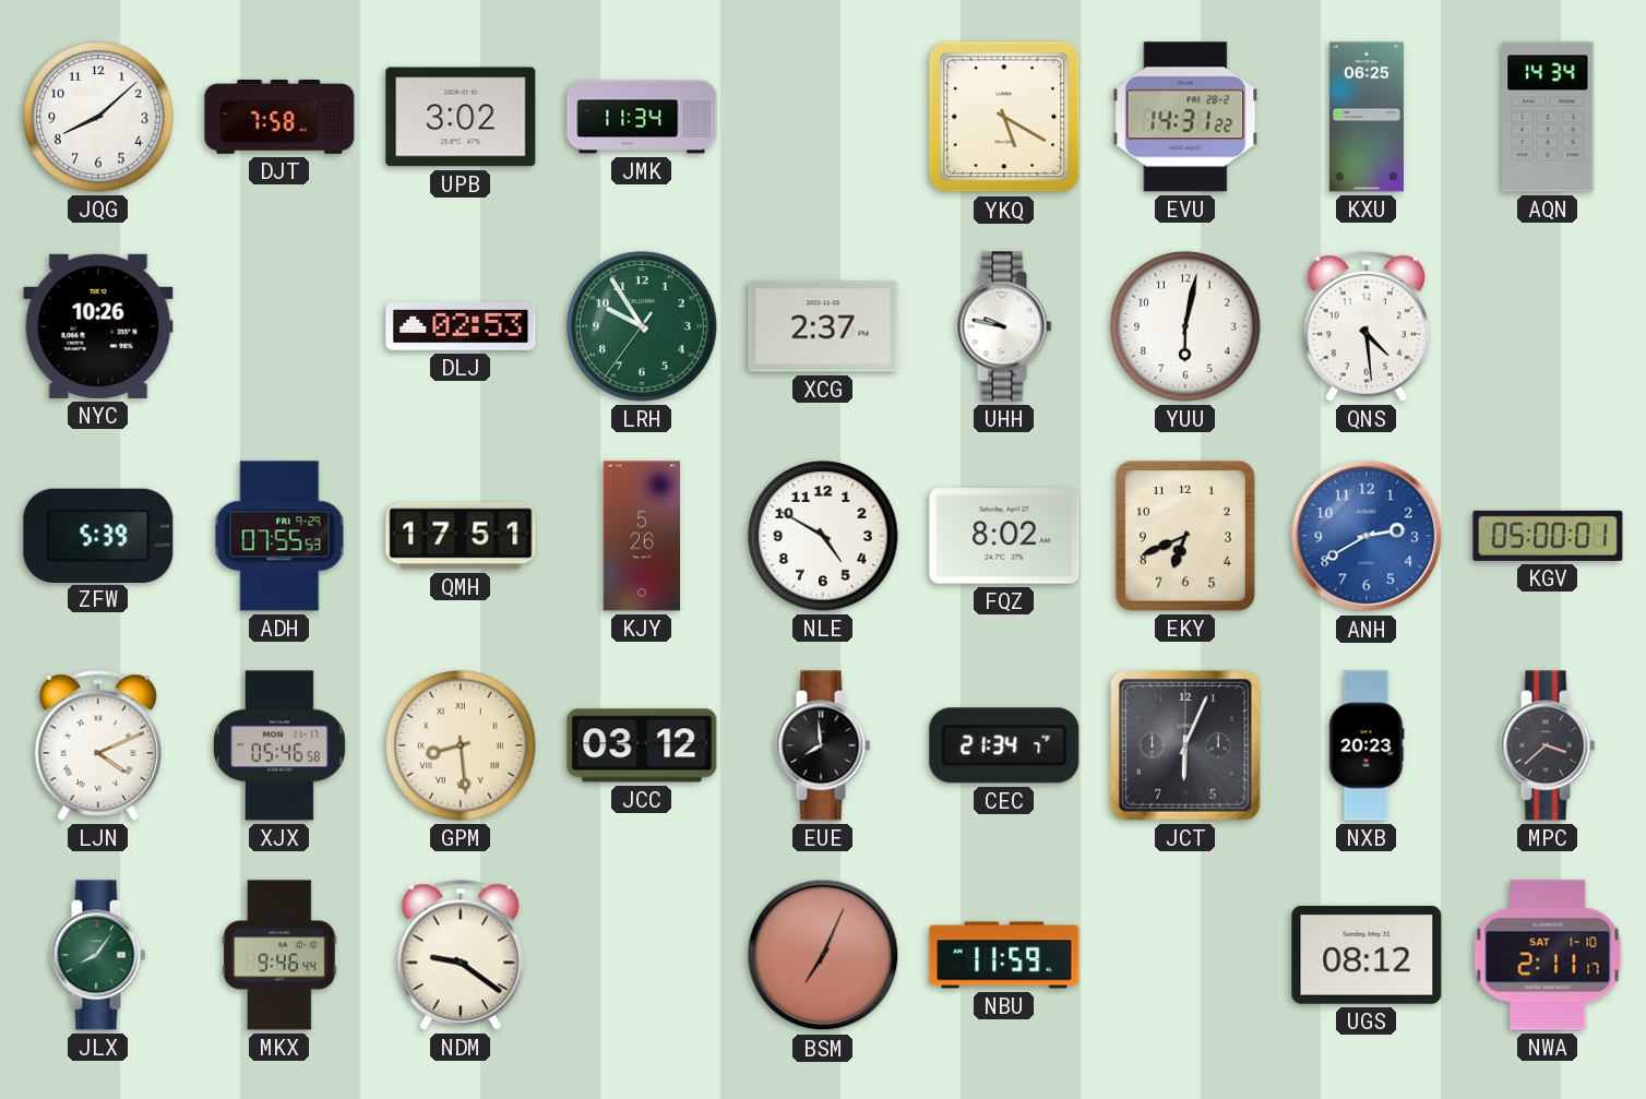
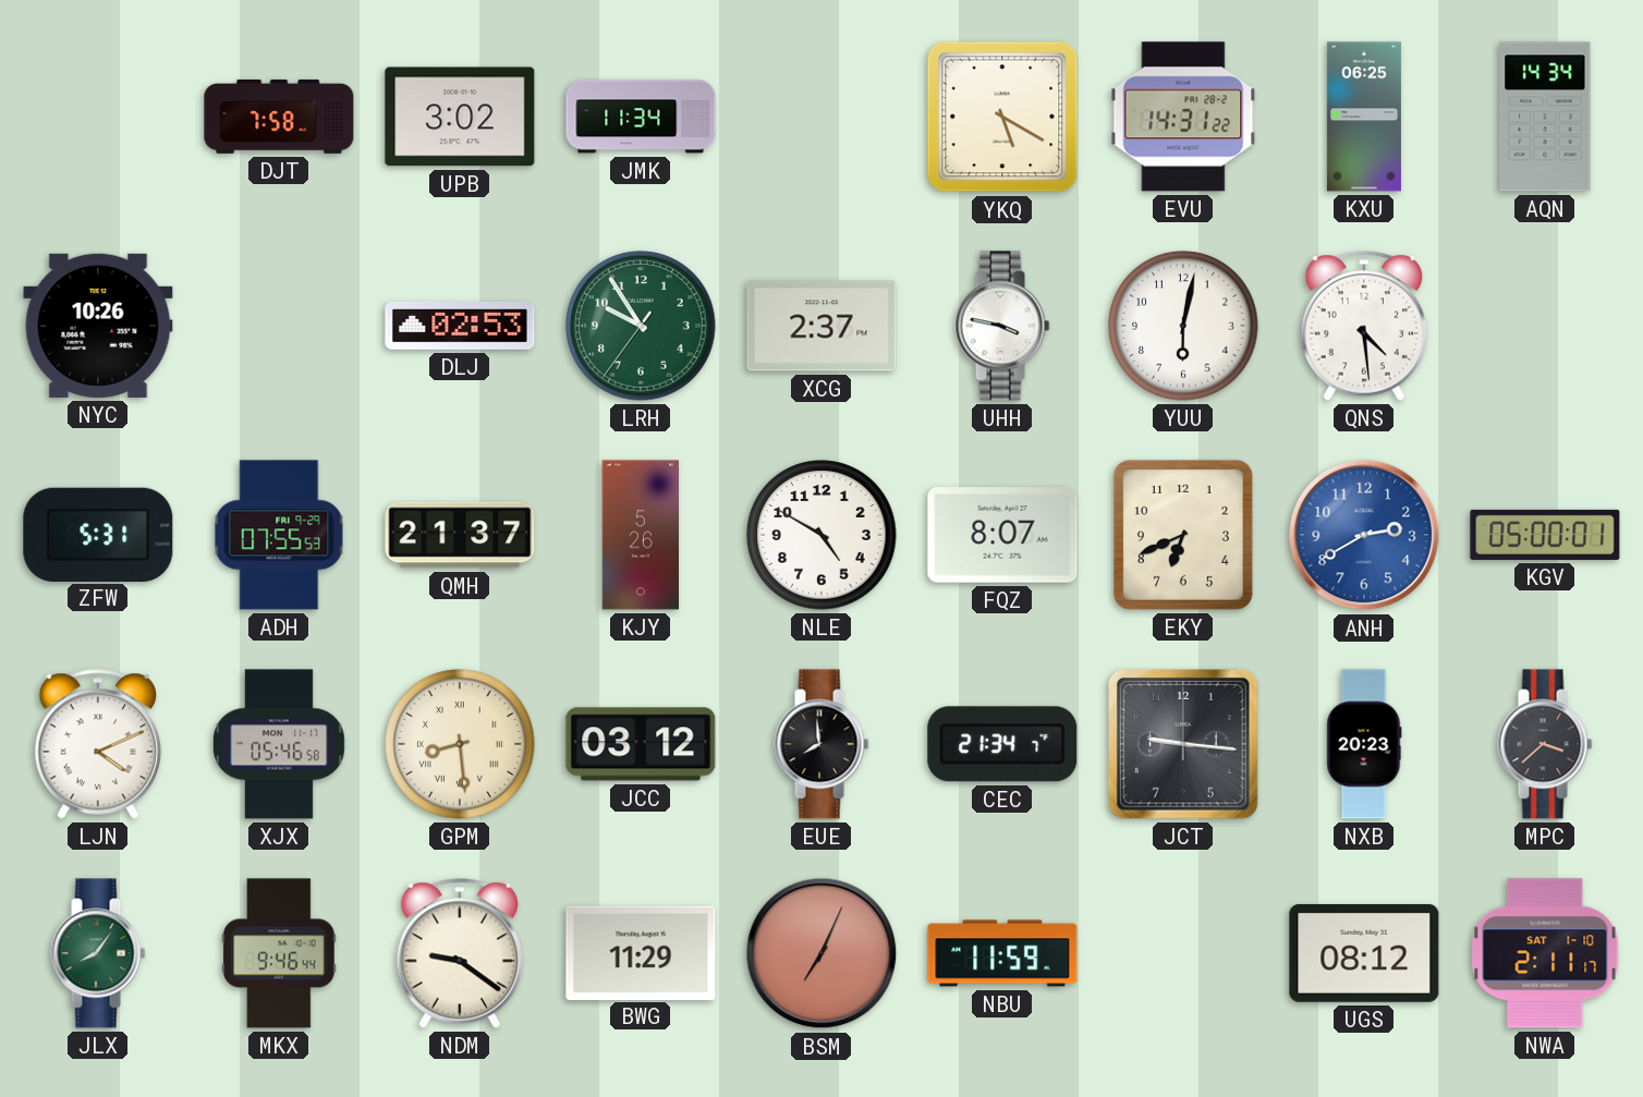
JQG: 8:08 -> none
UHH: 9:47 -> 3:47
ZFW: 5:39 -> 5:31
QMH: 17:51 -> 21:37
FQZ: 8:02 -> 8:07
JCT: 6:04 -> 9:16
BWG: none -> 11:29
